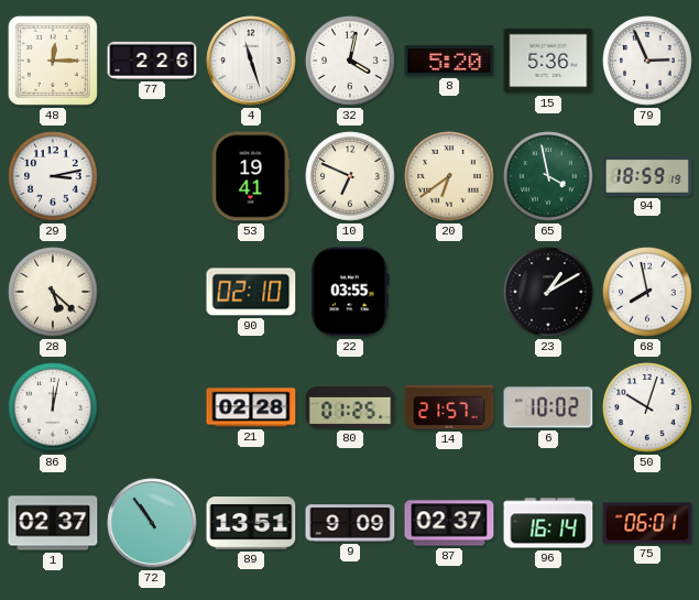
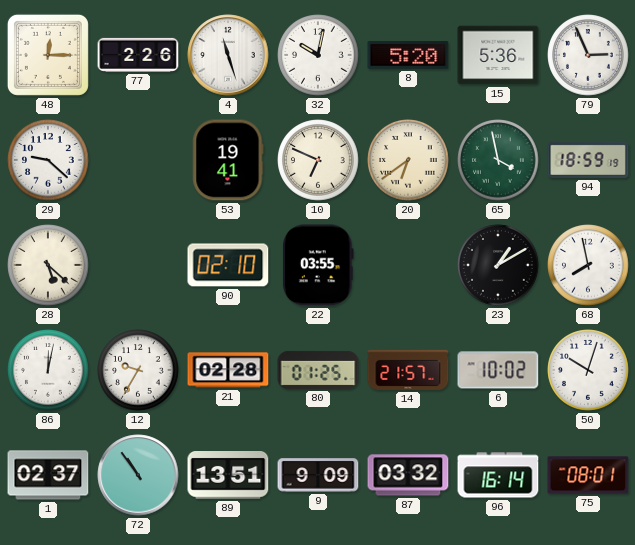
32: 4:02 -> 10:02
29: 3:13 -> 9:22
12: none -> 9:35
87: 02:37 -> 03:32
75: 06:01 -> 08:01
